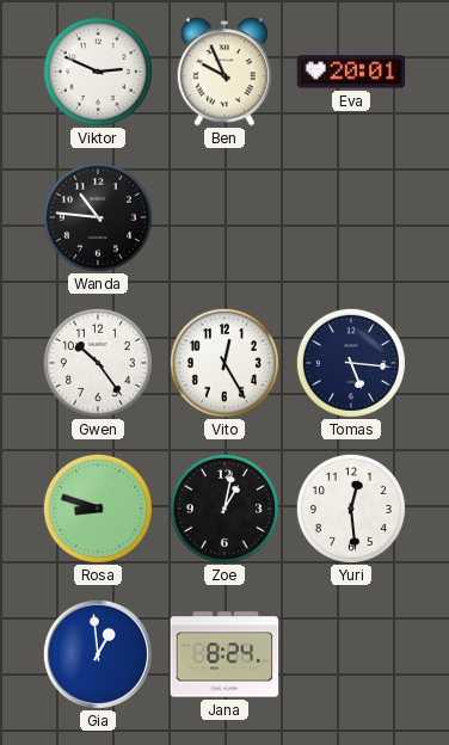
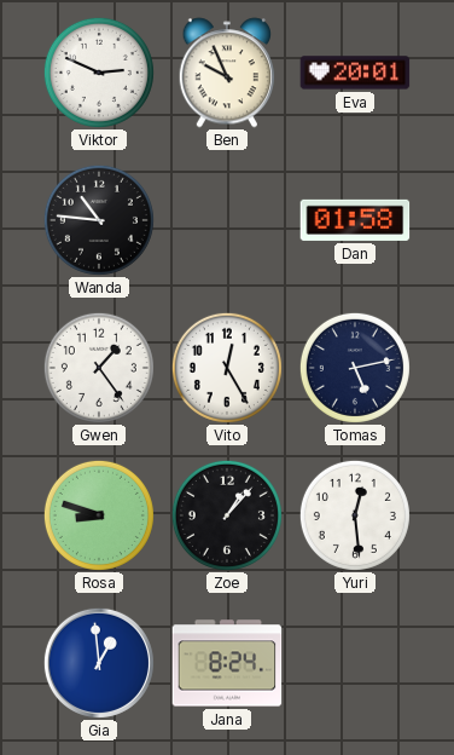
Dan: none -> 01:58
Gwen: 10:24 -> 1:24
Tomas: 5:16 -> 5:13
Zoe: 1:02 -> 1:07
